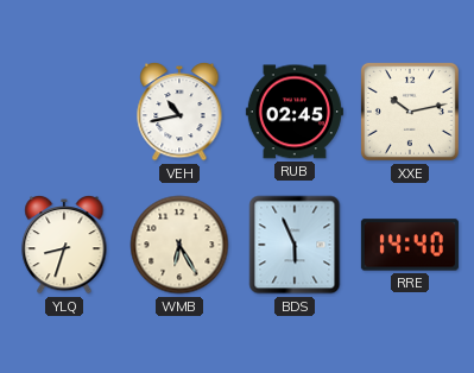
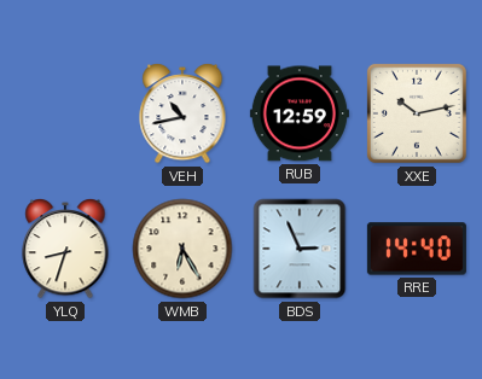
RUB: 02:45 -> 12:59
BDS: 5:56 -> 2:56
